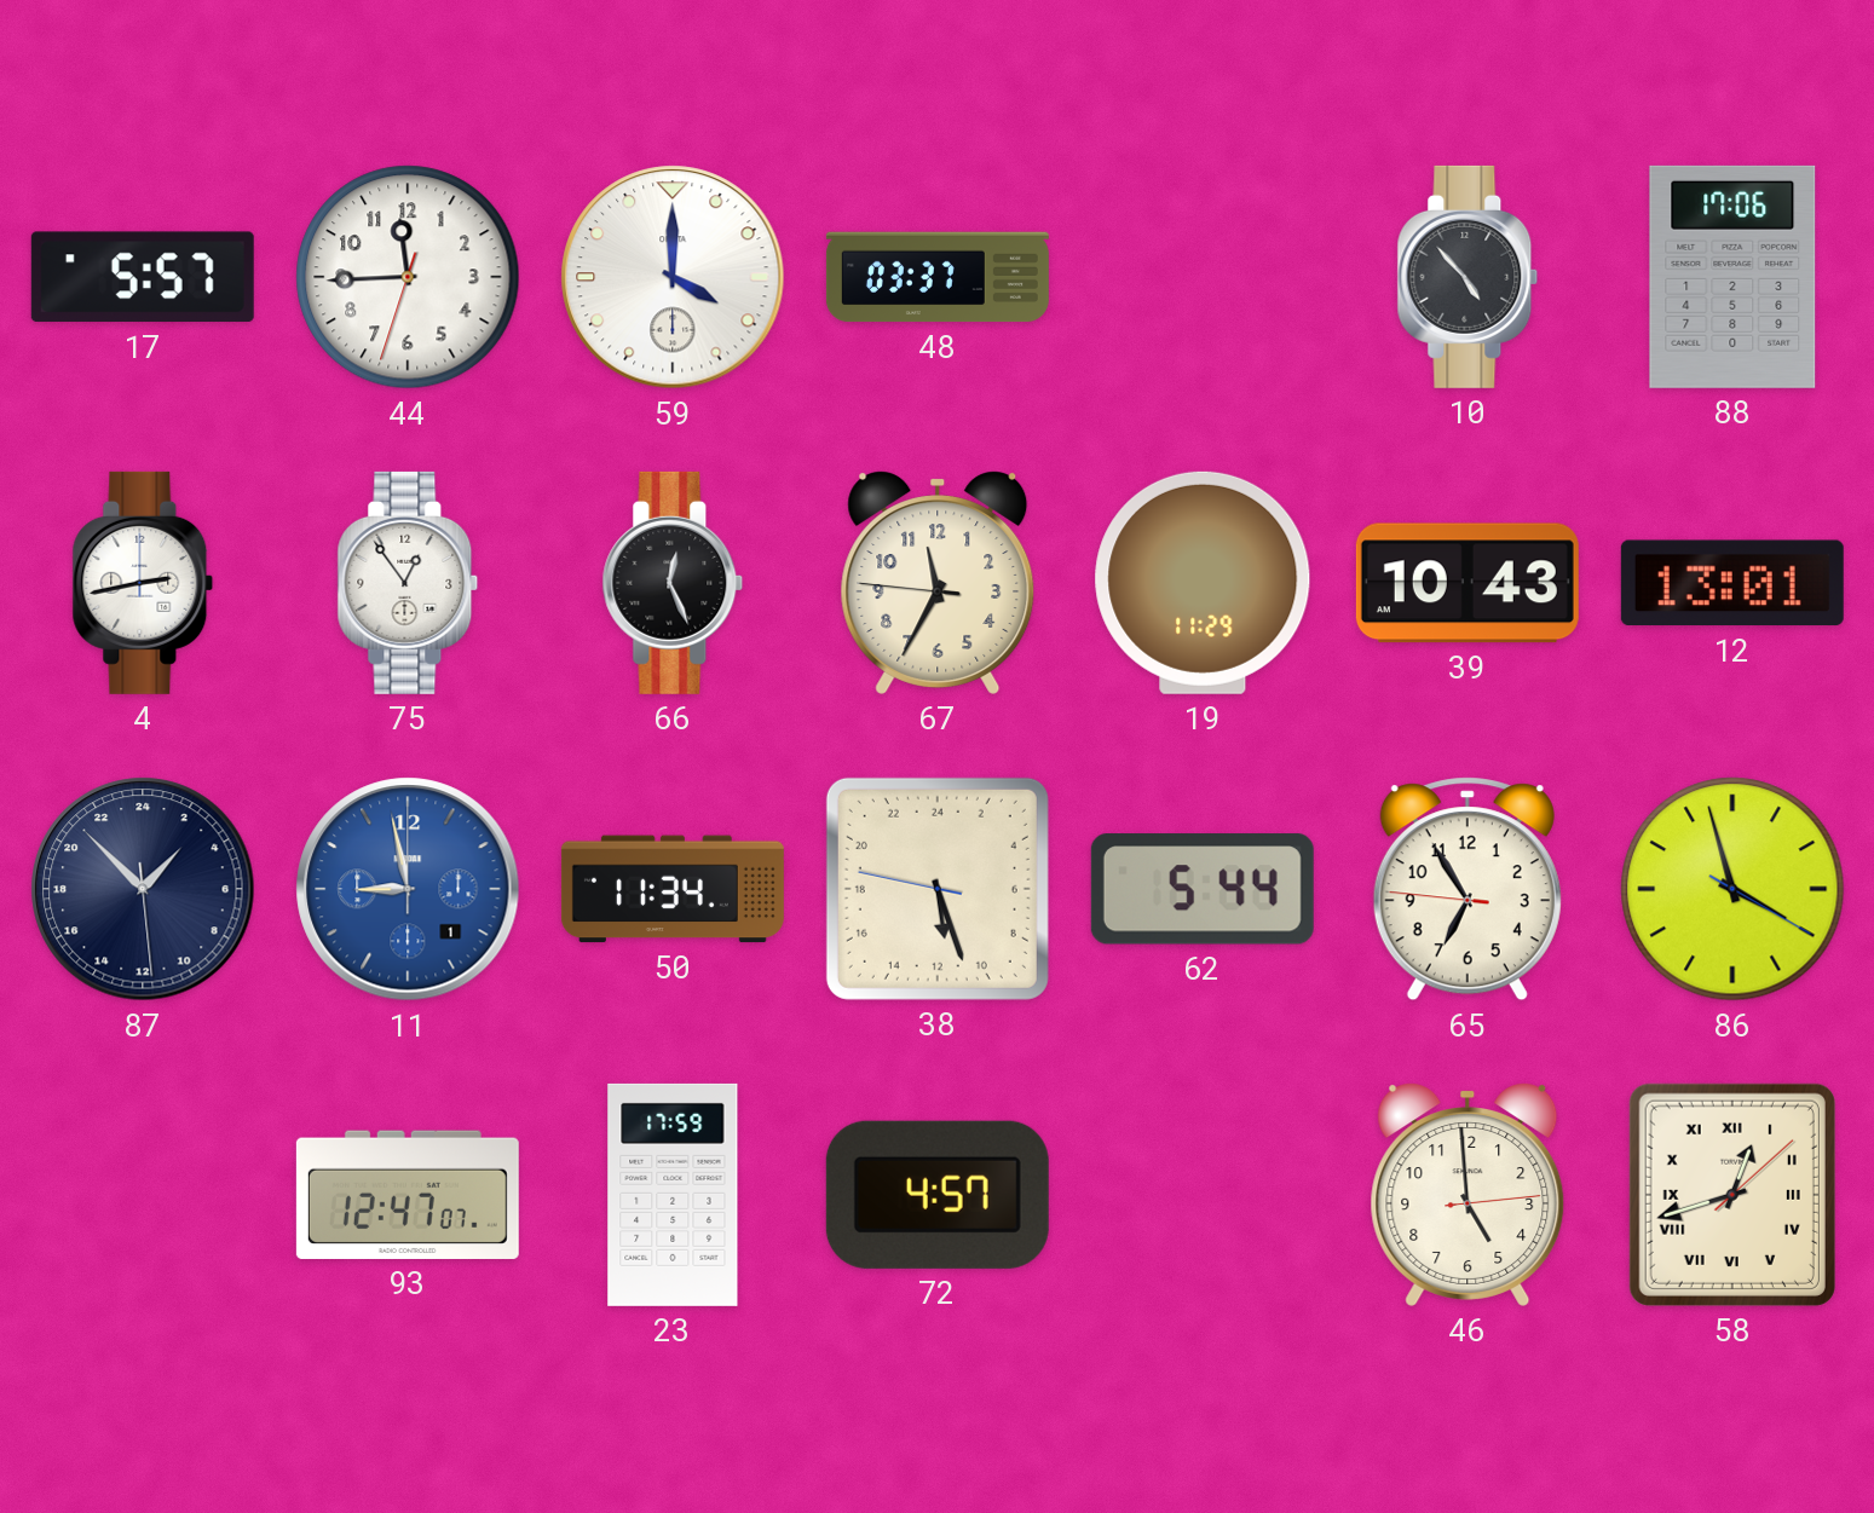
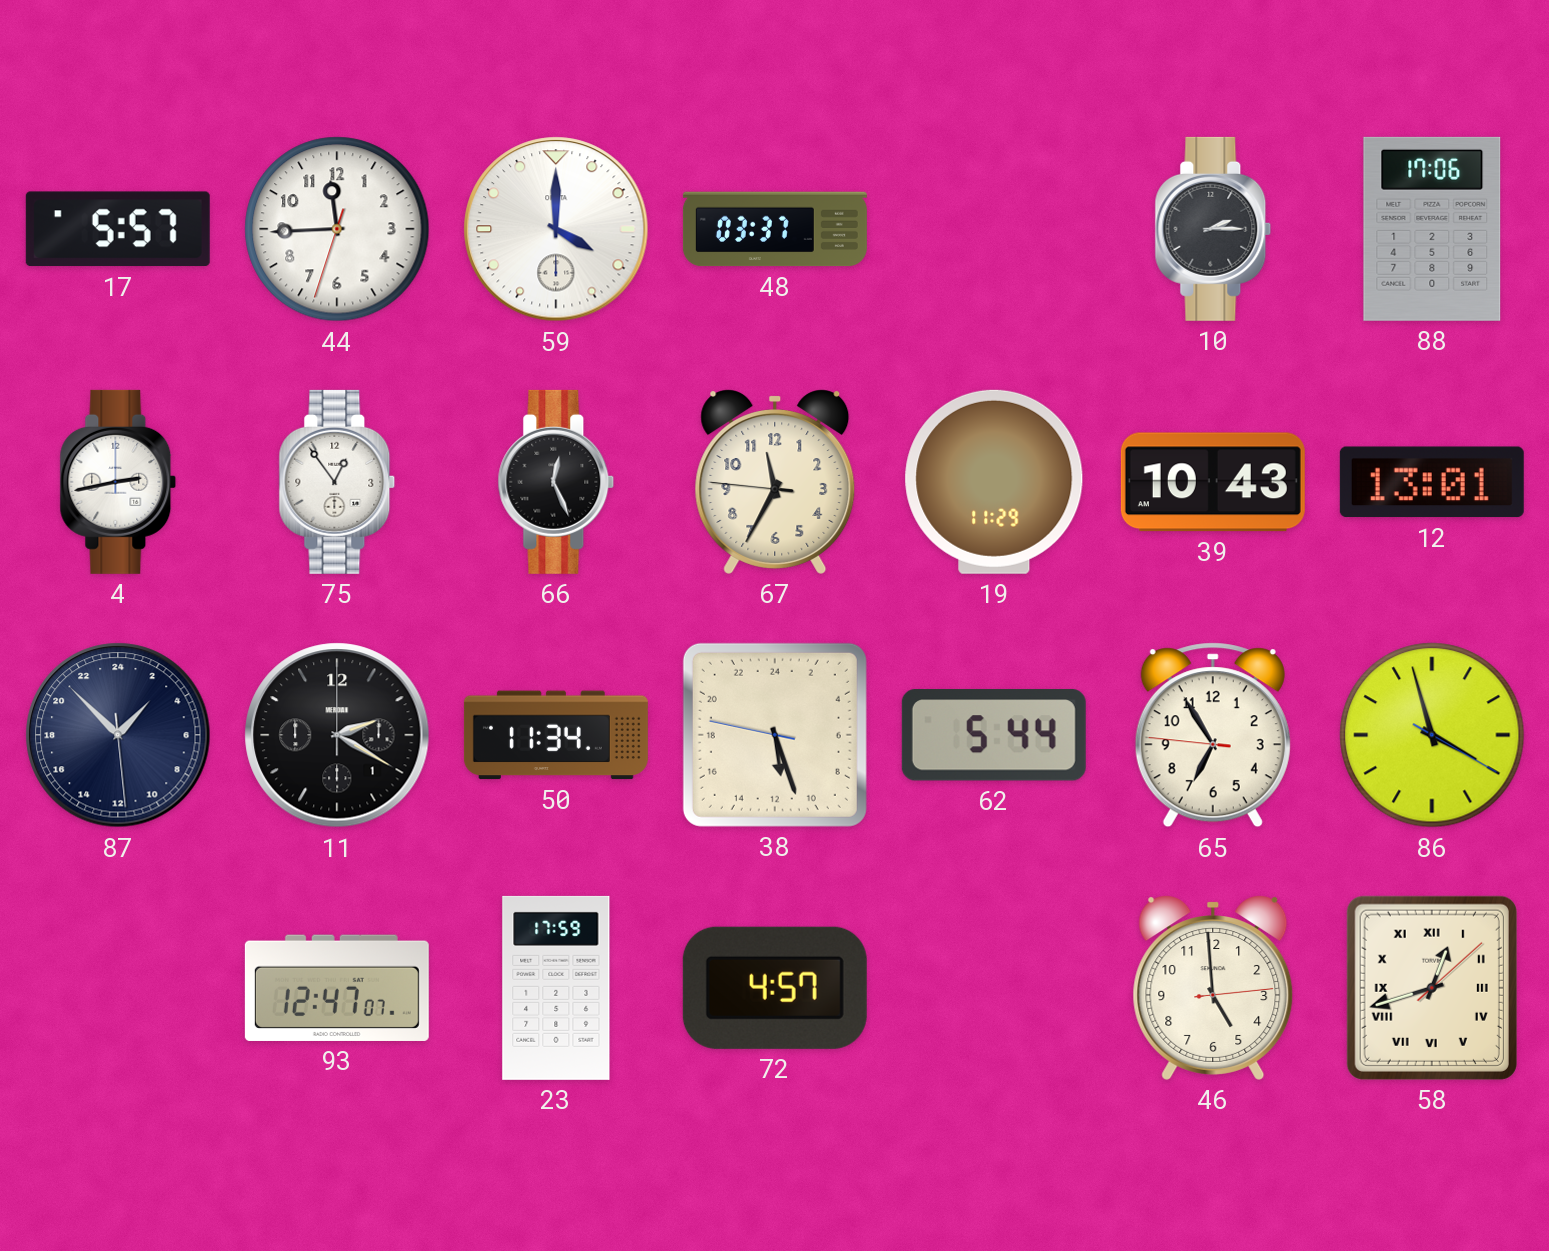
10: 4:53 -> 2:15
11: 8:58 -> 2:20
11 dial: blue -> black
